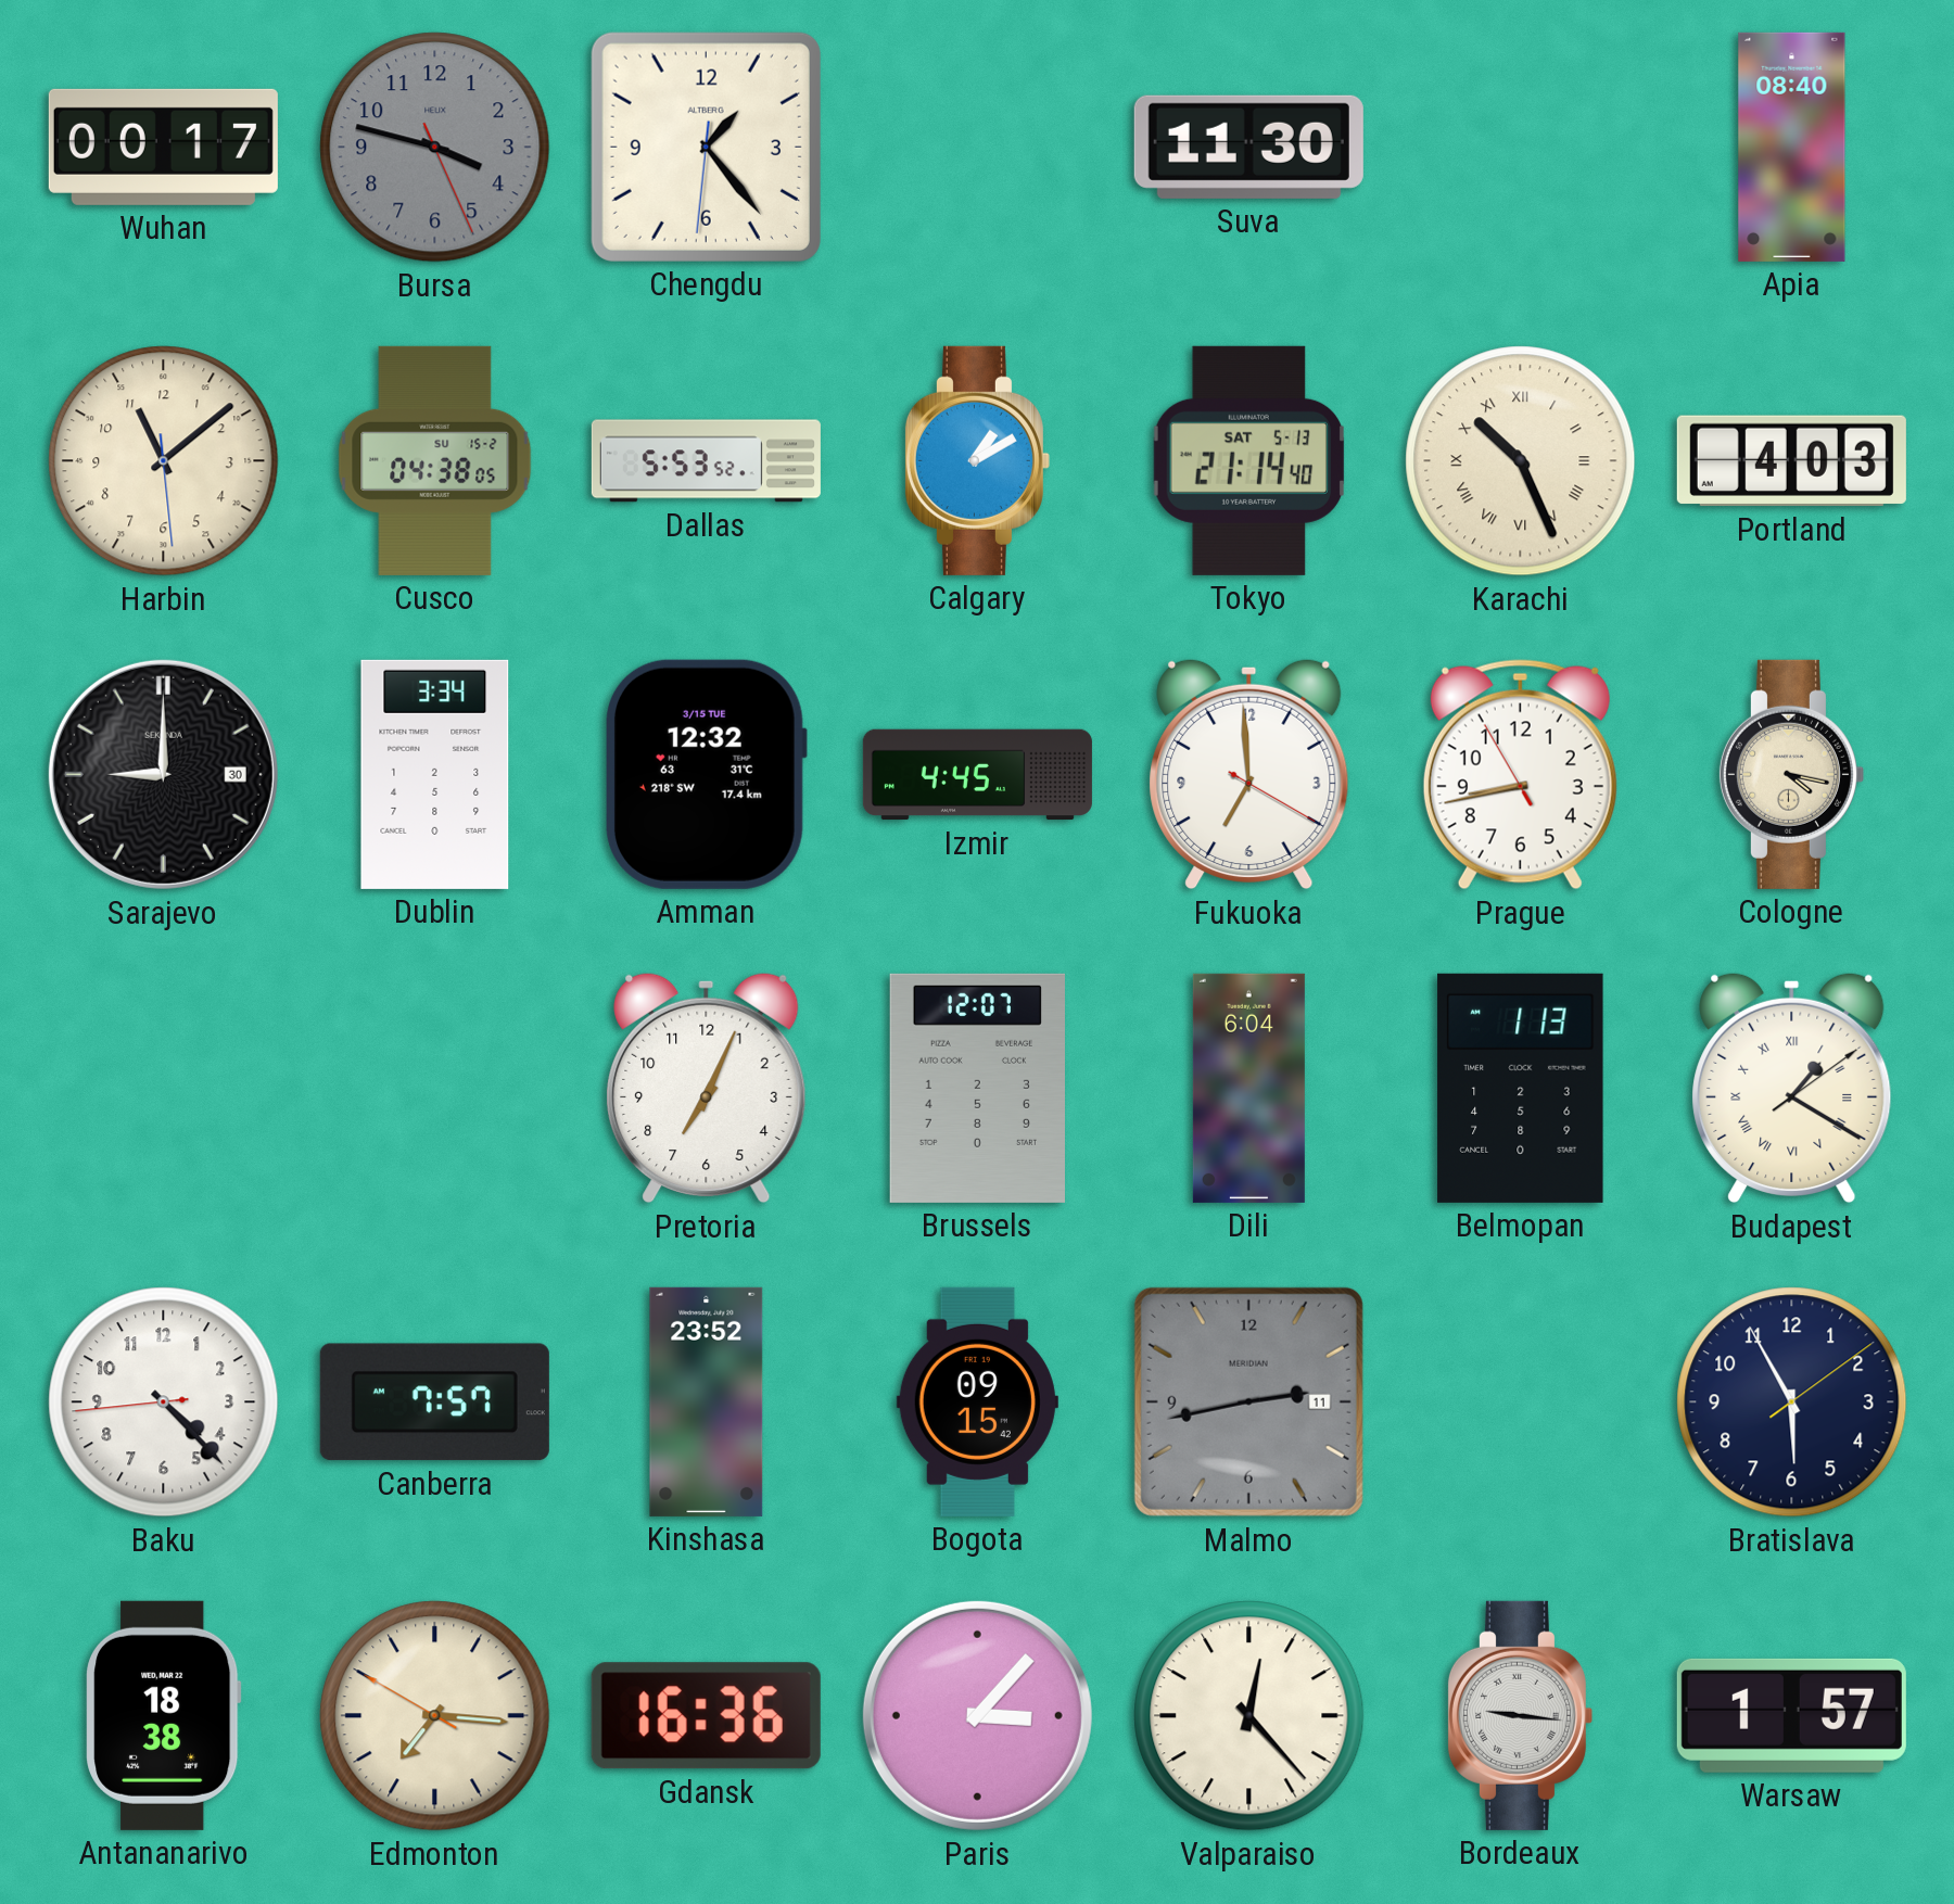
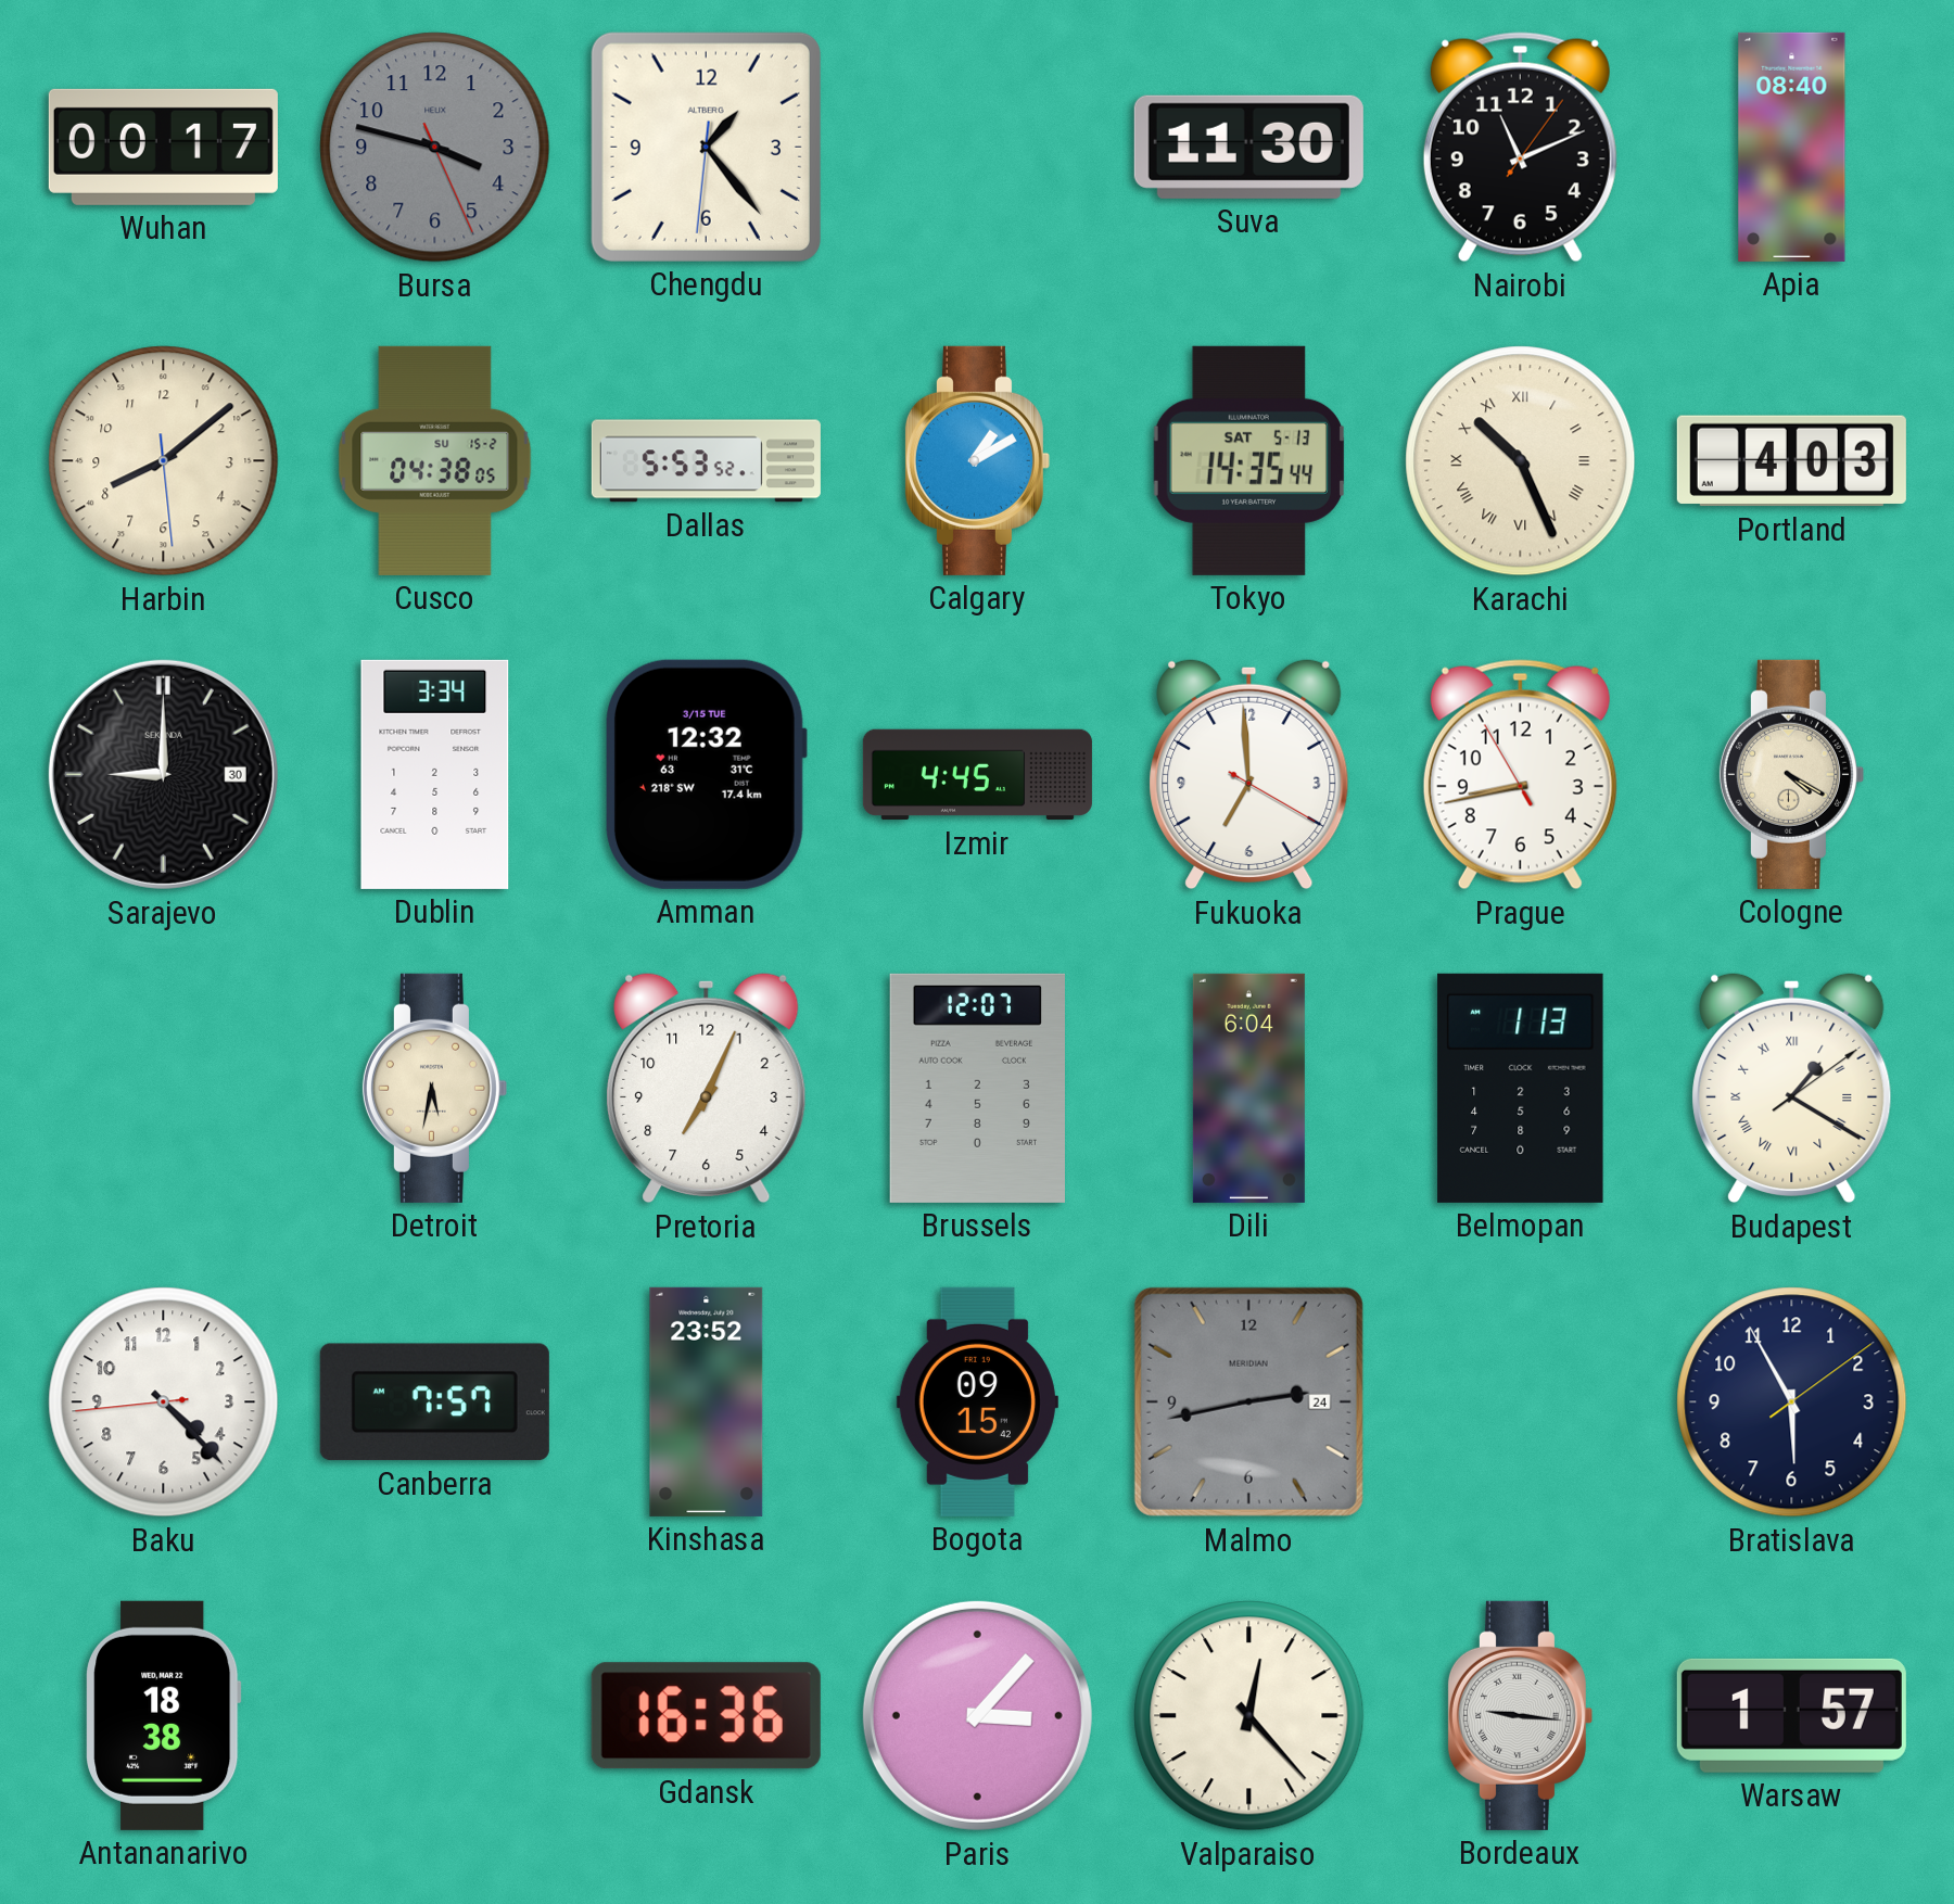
Nairobi: none -> 11:11
Harbin: 11:08 -> 8:08
Tokyo: 21:14 -> 14:35
Cologne: 4:17 -> 4:20
Detroit: none -> 5:32
Malmo date: 11 -> 24
Edmonton: 7:15 -> none
